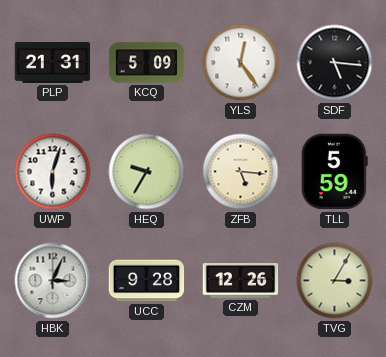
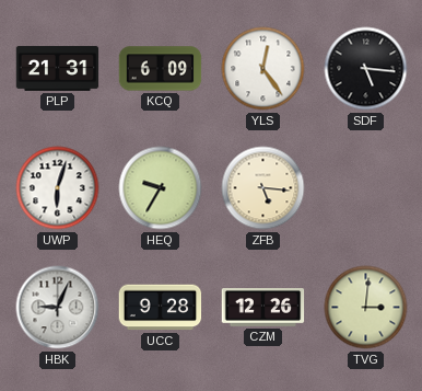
KCQ: 5:09 -> 6:09
TLL: 5:59 -> none
HBK: 3:04 -> 9:04
TVG: 3:05 -> 3:01
